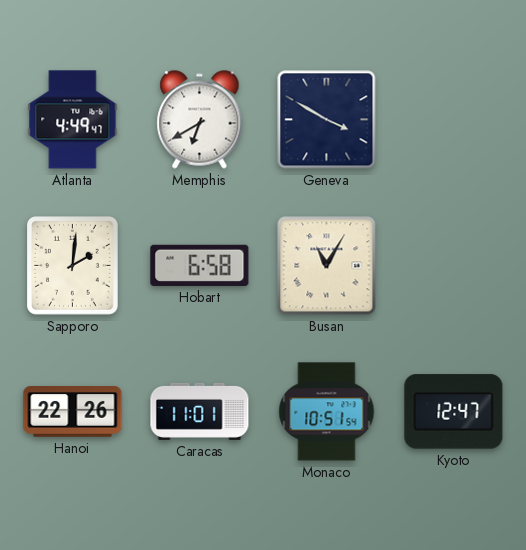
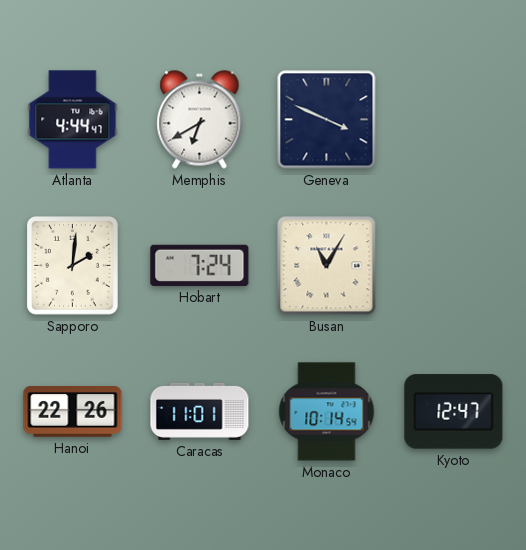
Atlanta: 4:49 -> 4:44
Geneva: 3:50 -> 3:49
Hobart: 6:58 -> 7:24
Monaco: 10:51 -> 10:14
